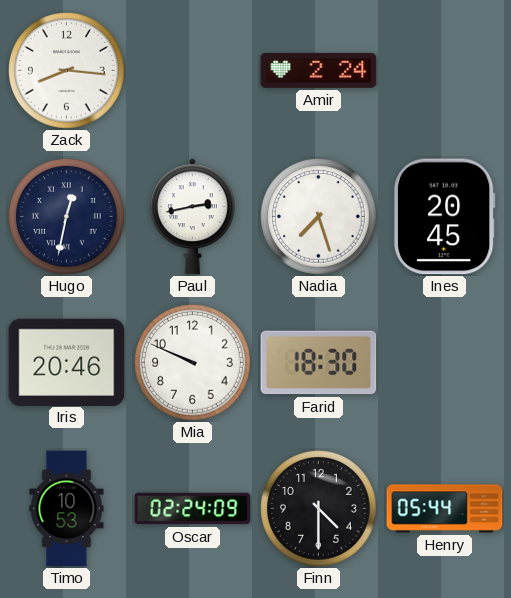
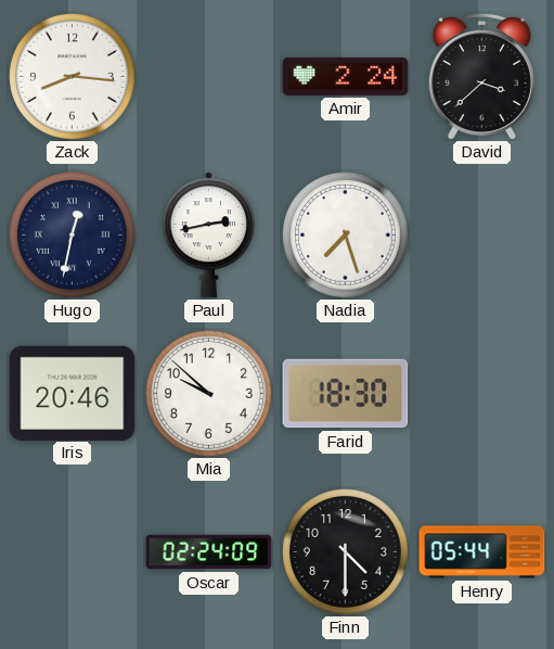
David: none -> 3:38
Ines: 20:45 -> none
Mia: 9:49 -> 9:52
Timo: 10:53 -> none
